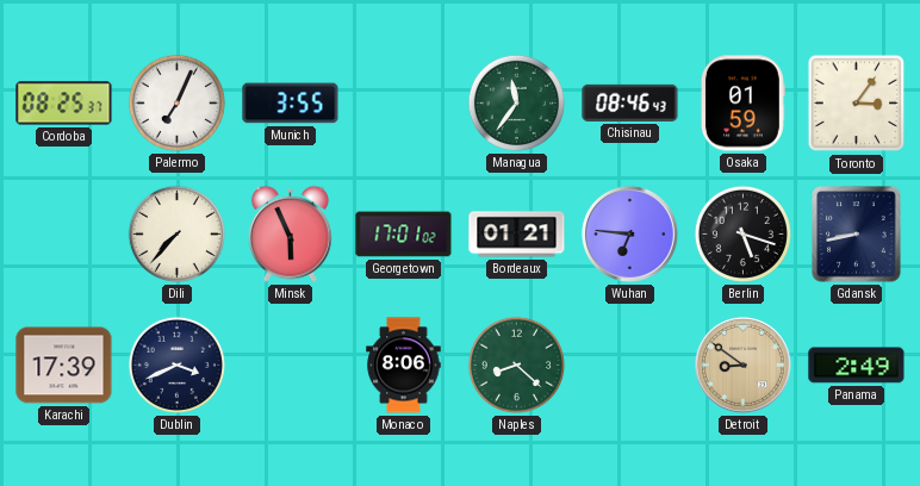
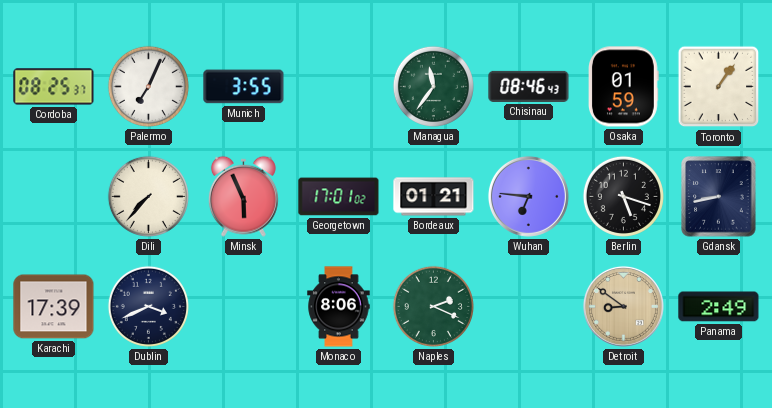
Toronto: 3:06 -> 1:06
Naples: 8:22 -> 2:19
